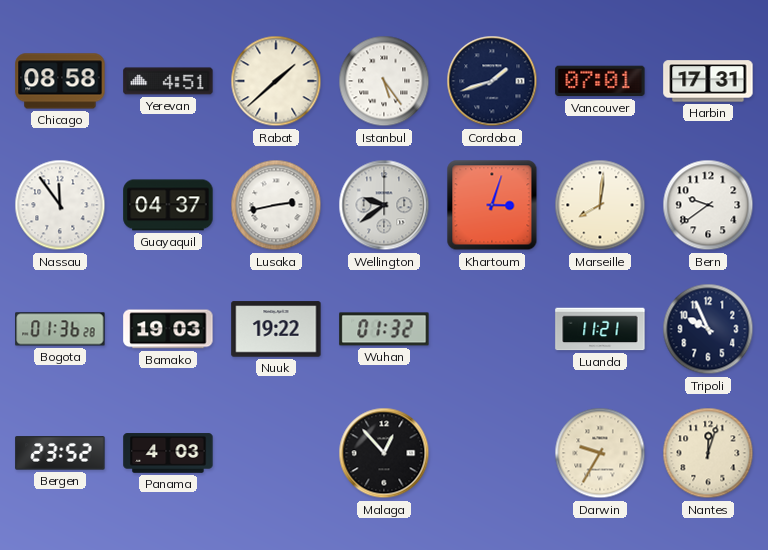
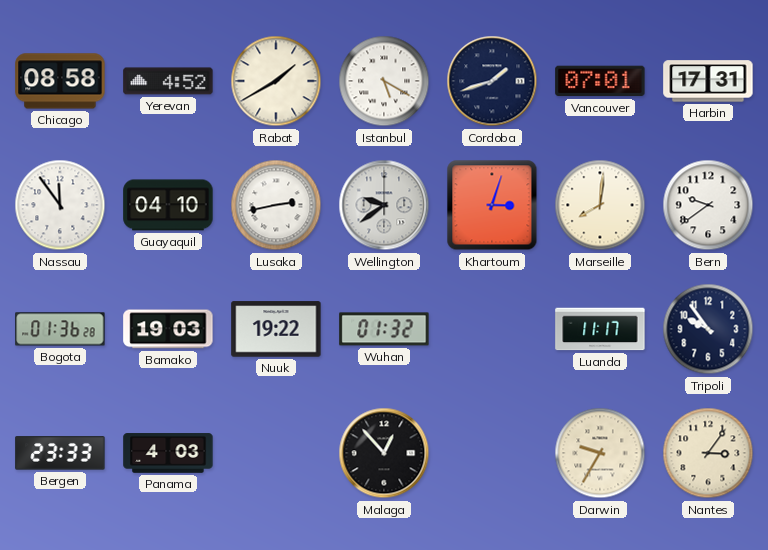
Yerevan: 4:51 -> 4:52
Rabat: 1:38 -> 1:40
Istanbul: 5:24 -> 5:20
Guayaquil: 04:37 -> 04:10
Luanda: 11:21 -> 11:17
Tripoli: 9:56 -> 9:54
Bergen: 23:52 -> 23:33
Nantes: 12:03 -> 3:06
